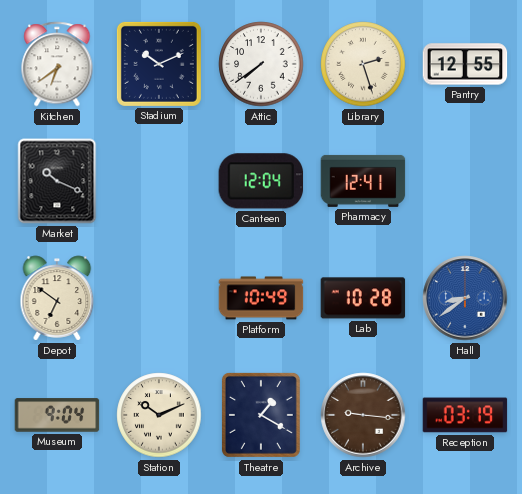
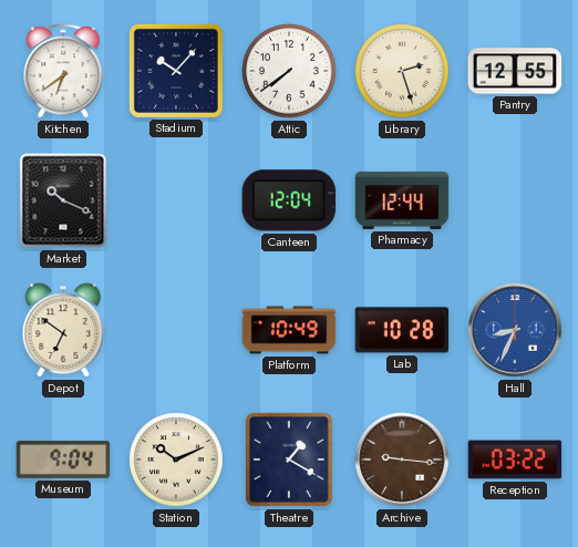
Stadium: 10:11 -> 10:07
Pharmacy: 12:41 -> 12:44
Hall: 8:39 -> 8:34
Reception: 03:19 -> 03:22
